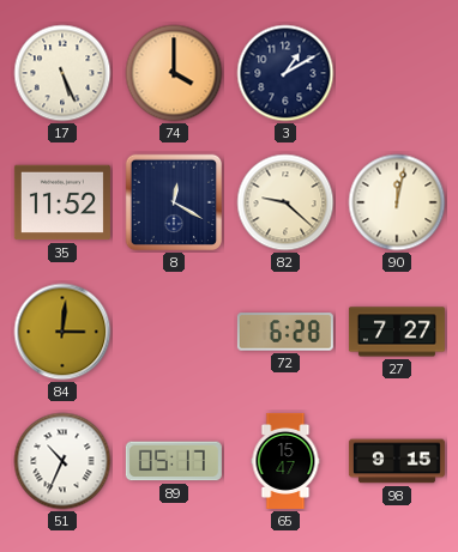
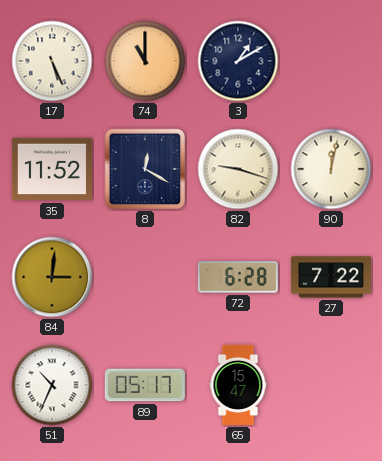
74: 4:00 -> 11:00
82: 9:22 -> 9:18
27: 7:27 -> 7:22
98: 9:15 -> none
